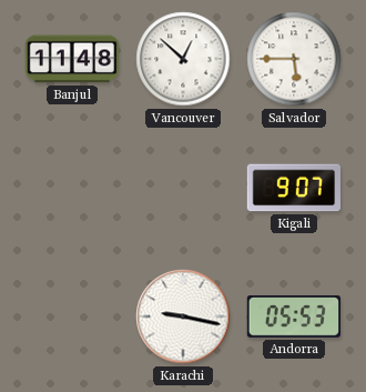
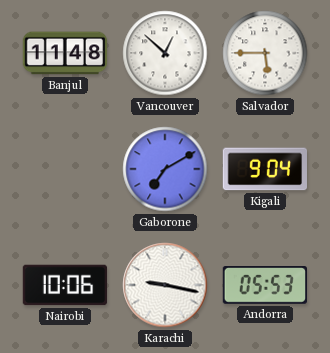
Gaborone: none -> 7:10
Kigali: 9:07 -> 9:04
Nairobi: none -> 10:06
